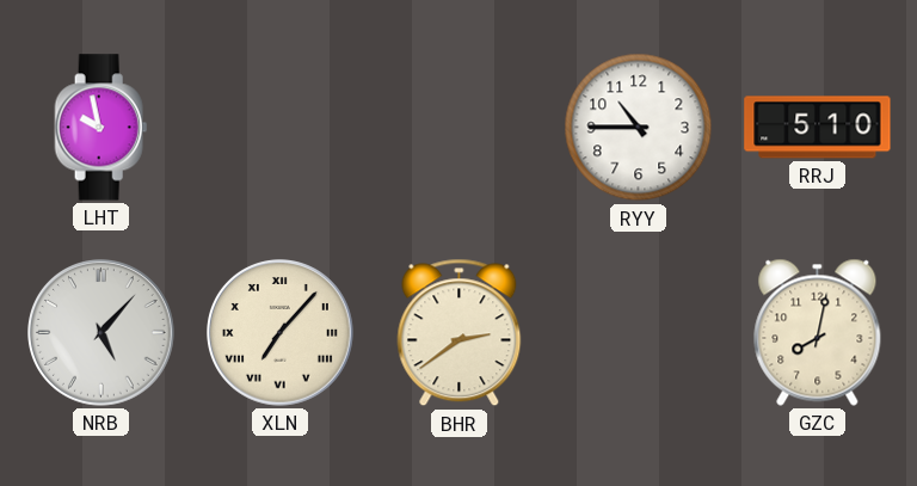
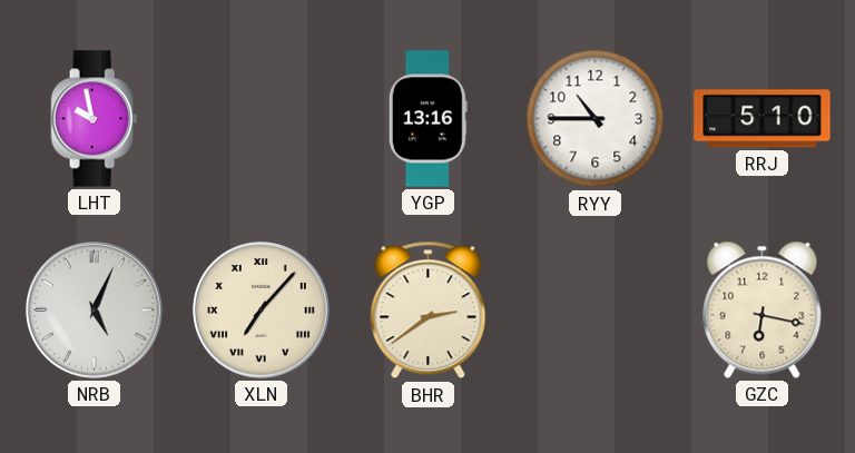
YGP: none -> 13:16
NRB: 5:07 -> 5:04
GZC: 8:02 -> 6:17
